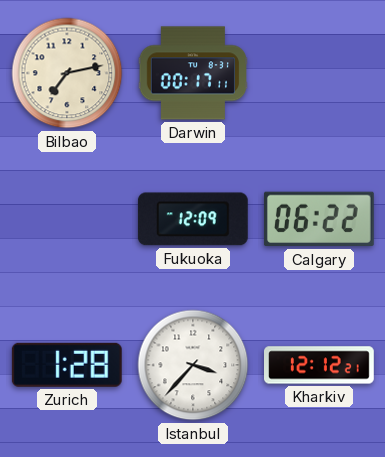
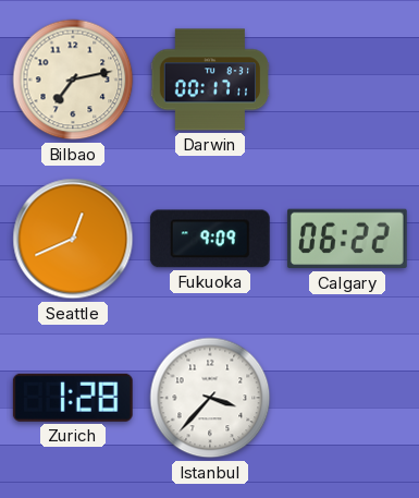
Seattle: none -> 12:41
Fukuoka: 12:09 -> 9:09
Kharkiv: 12:12 -> none
